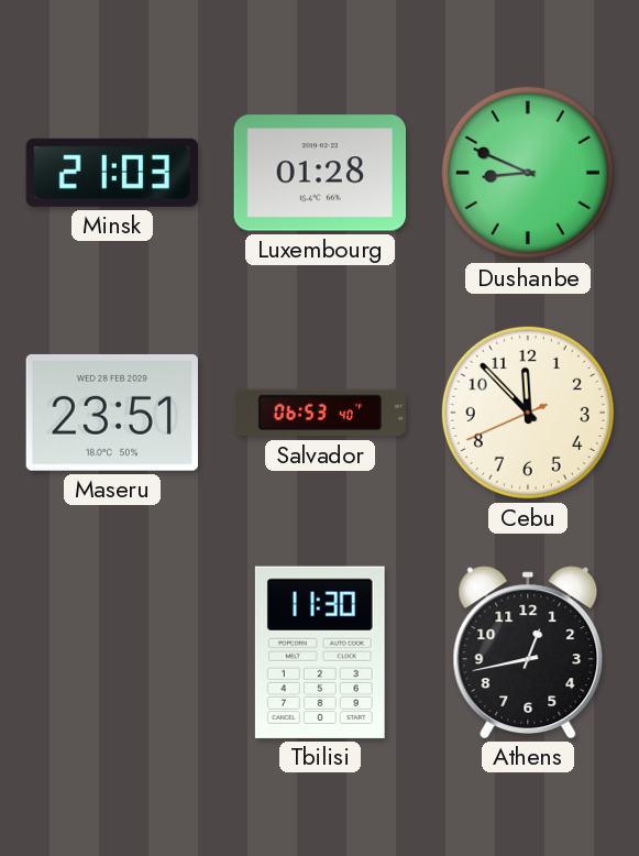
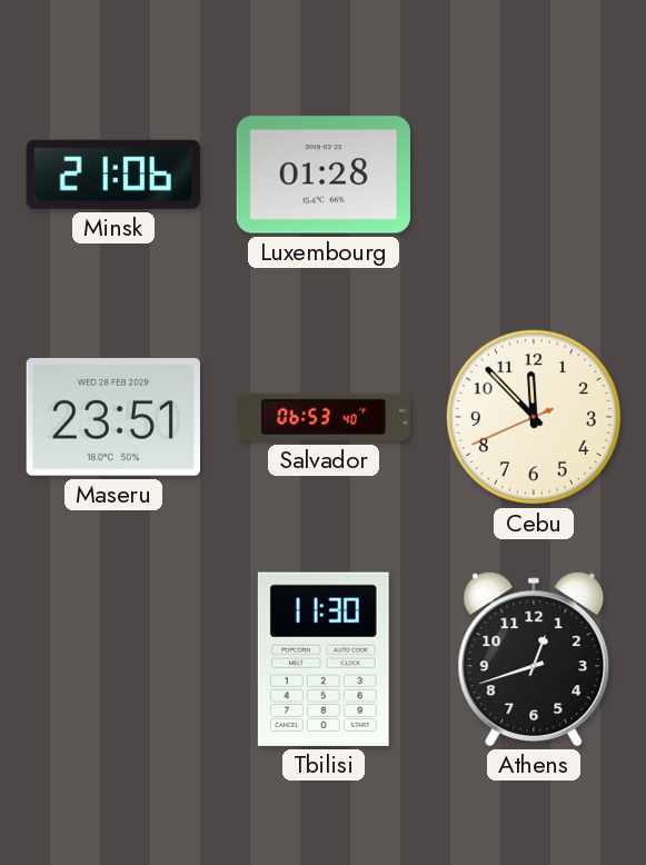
Minsk: 21:03 -> 21:06
Dushanbe: 8:49 -> none
Athens: 12:43 -> 12:42
